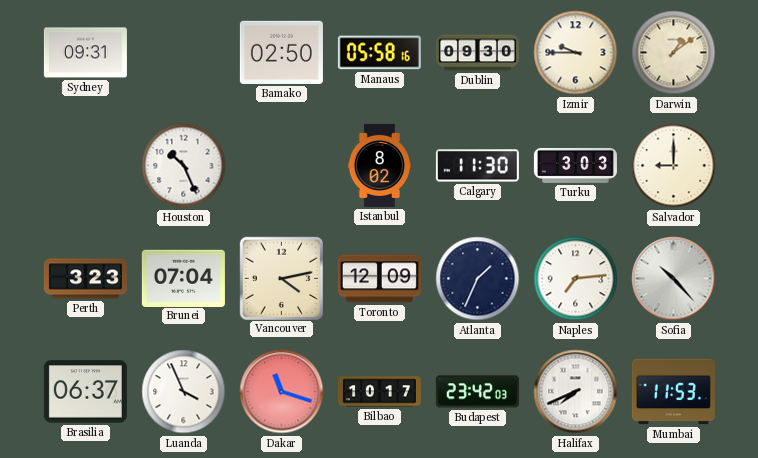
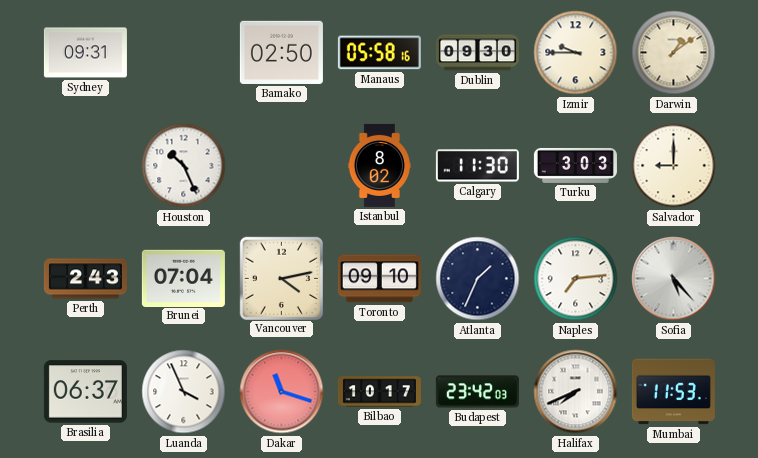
Perth: 3:23 -> 2:43
Toronto: 12:09 -> 09:10
Sofia: 10:23 -> 5:23
